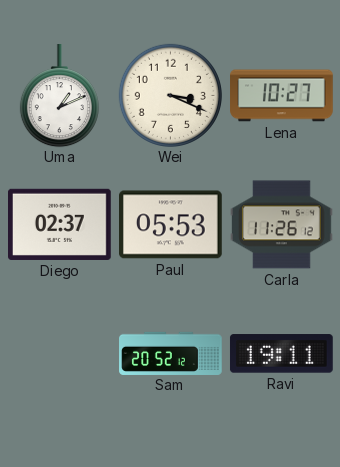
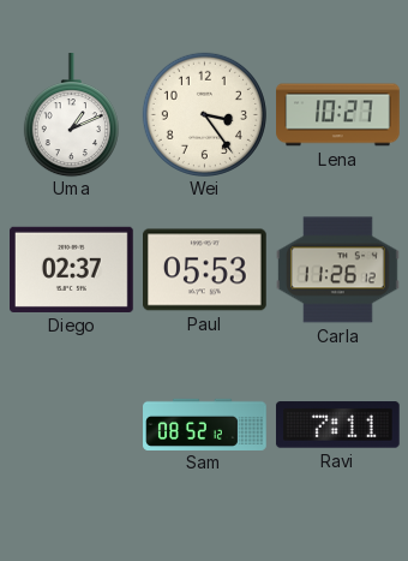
Wei: 3:19 -> 3:24
Sam: 20:52 -> 08:52
Ravi: 19:11 -> 7:11
